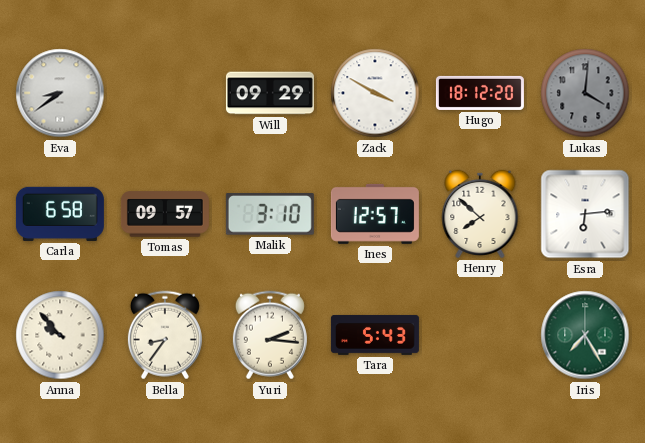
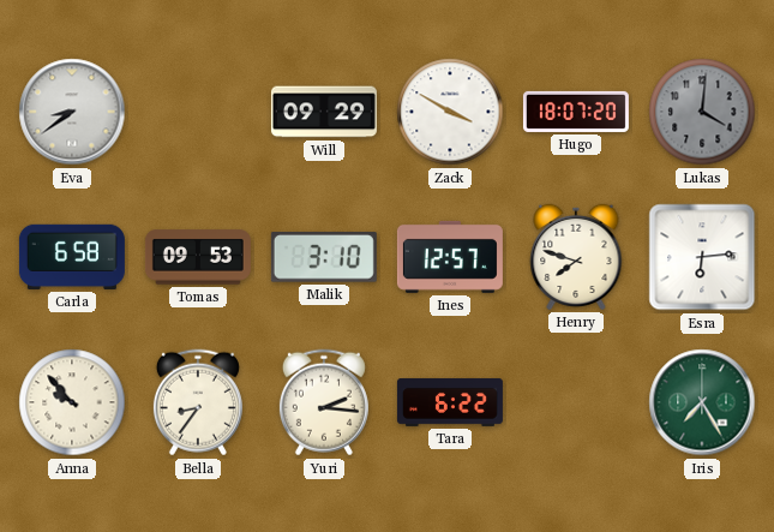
Hugo: 18:12 -> 18:07
Tomas: 09:57 -> 09:53
Henry: 7:52 -> 7:48
Tara: 5:43 -> 6:22
